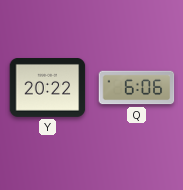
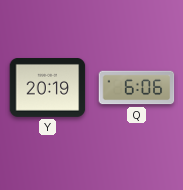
Y: 20:22 -> 20:19
